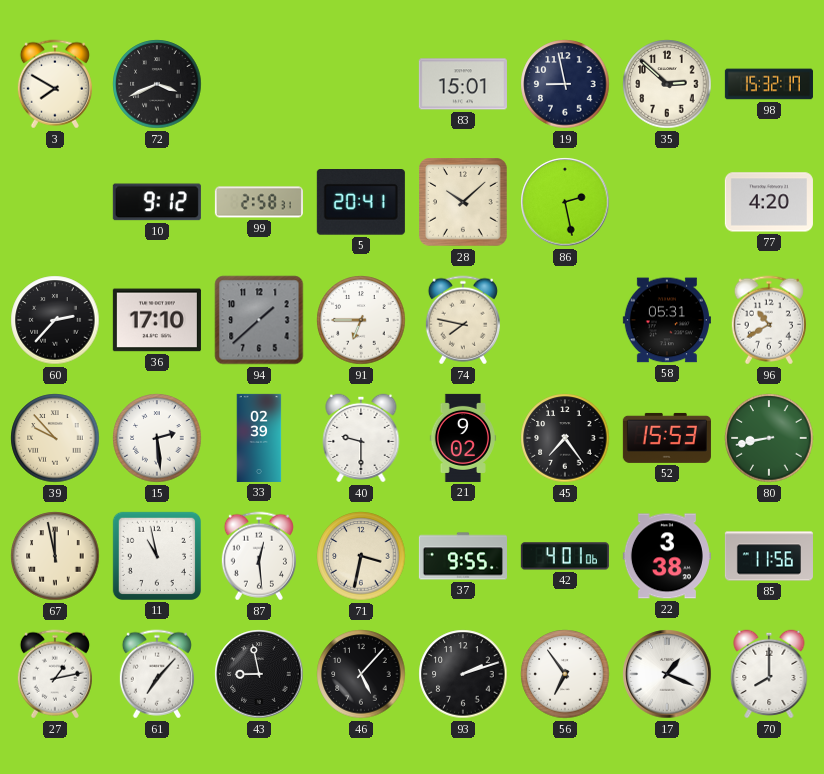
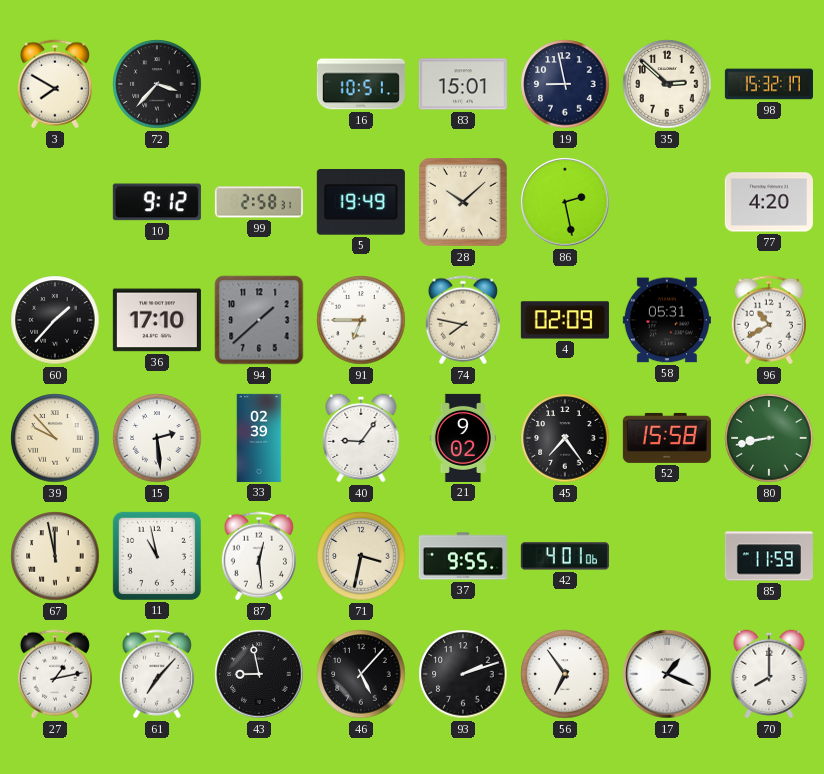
72: 3:41 -> 3:37
16: none -> 10:51
5: 20:41 -> 19:49
60: 2:37 -> 1:37
4: none -> 02:09
40: 9:30 -> 9:06
52: 15:53 -> 15:58
22: 3:38 -> none
85: 11:56 -> 11:59
